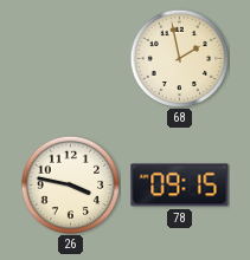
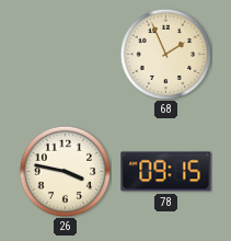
68: 1:58 -> 1:56
